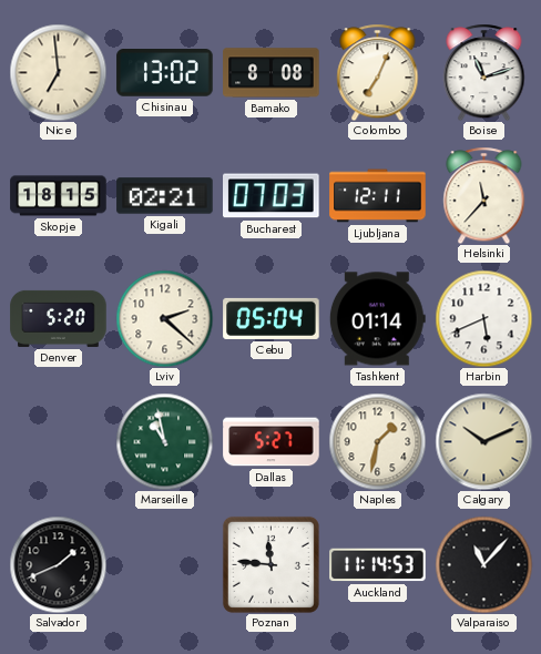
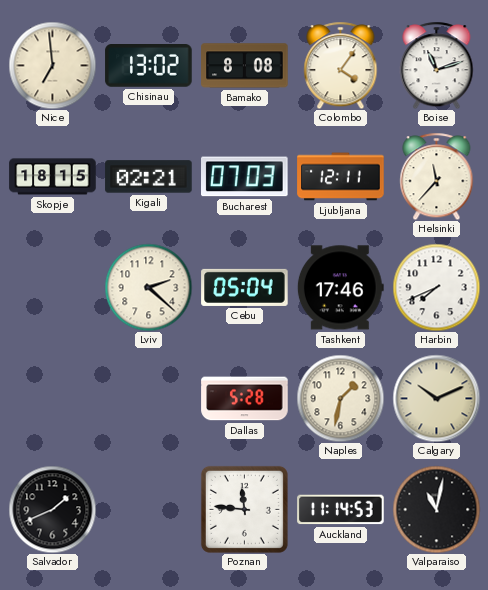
Colombo: 7:04 -> 4:06
Denver: 5:20 -> none
Tashkent: 01:14 -> 17:46
Harbin: 5:41 -> 7:41
Marseille: 10:58 -> none
Dallas: 5:27 -> 5:28
Valparaiso: 11:07 -> 11:02
